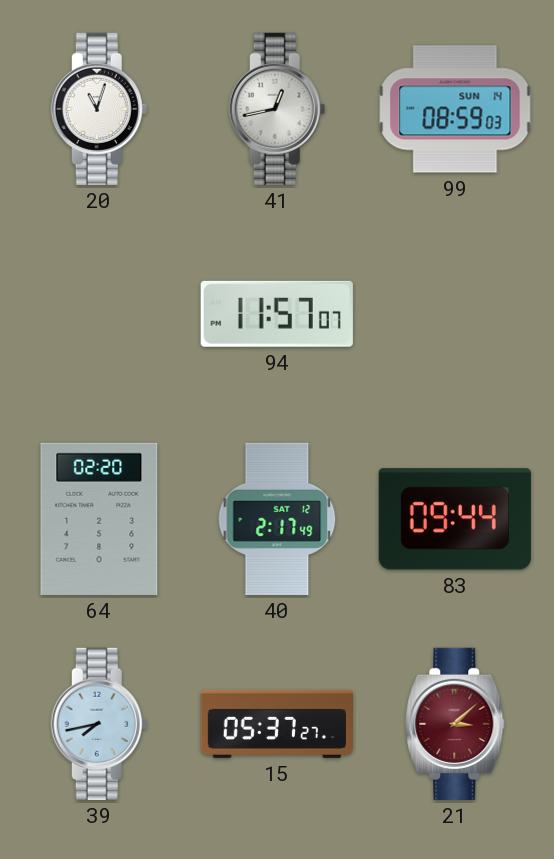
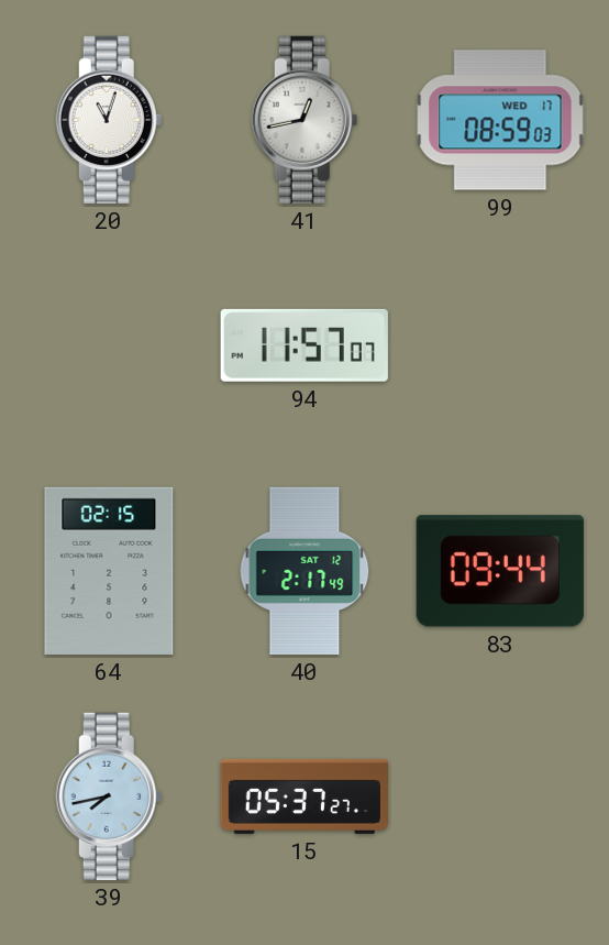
99 date: SUN 14 -> WED 17
64: 02:20 -> 02:15
21: 3:08 -> none
